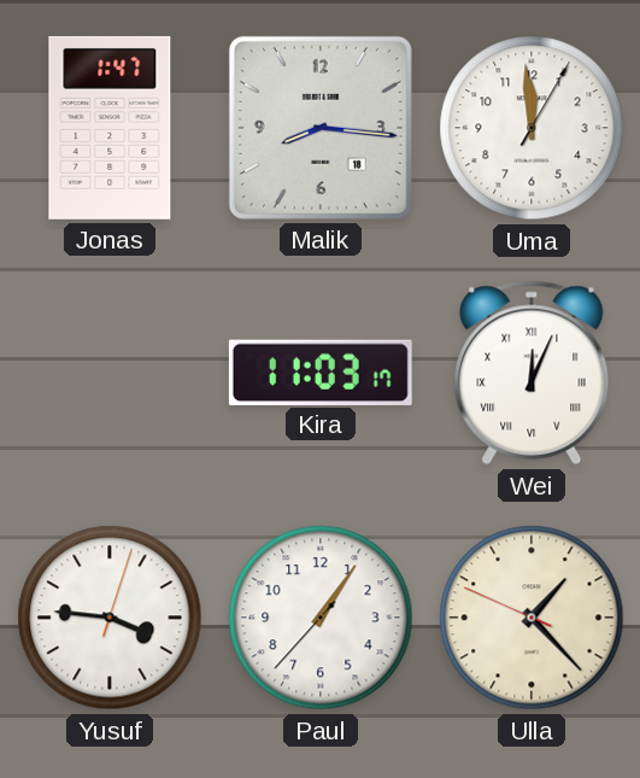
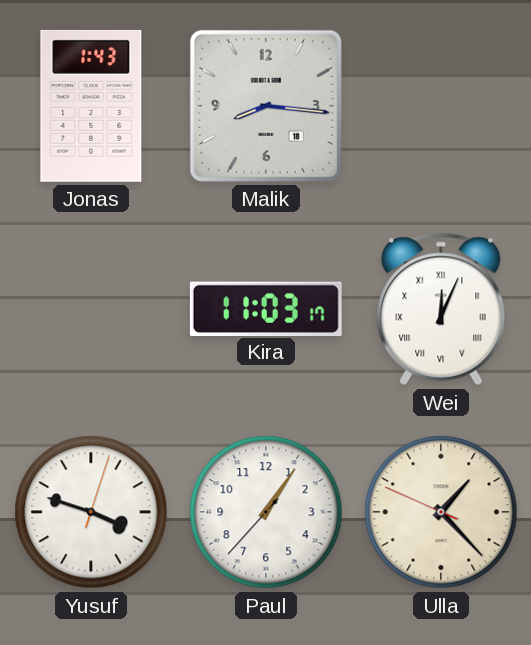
Jonas: 1:47 -> 1:43
Uma: 11:59 -> none
Yusuf: 3:46 -> 3:48
